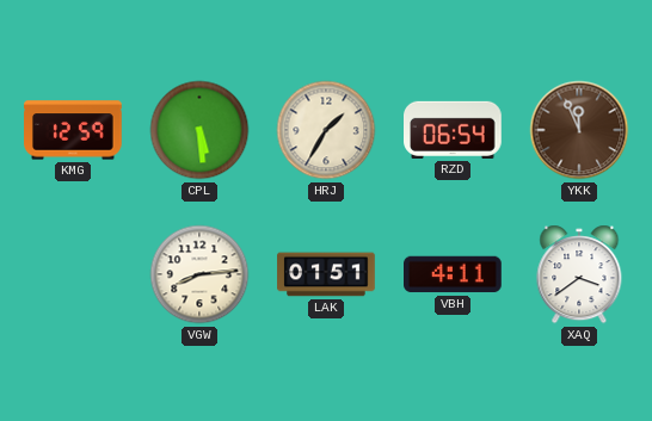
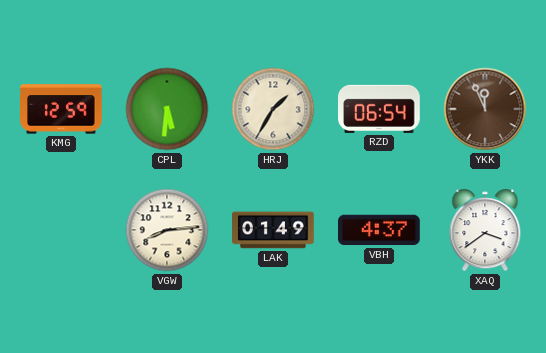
CPL: 5:29 -> 5:31
LAK: 01:51 -> 01:49
VBH: 4:11 -> 4:37
